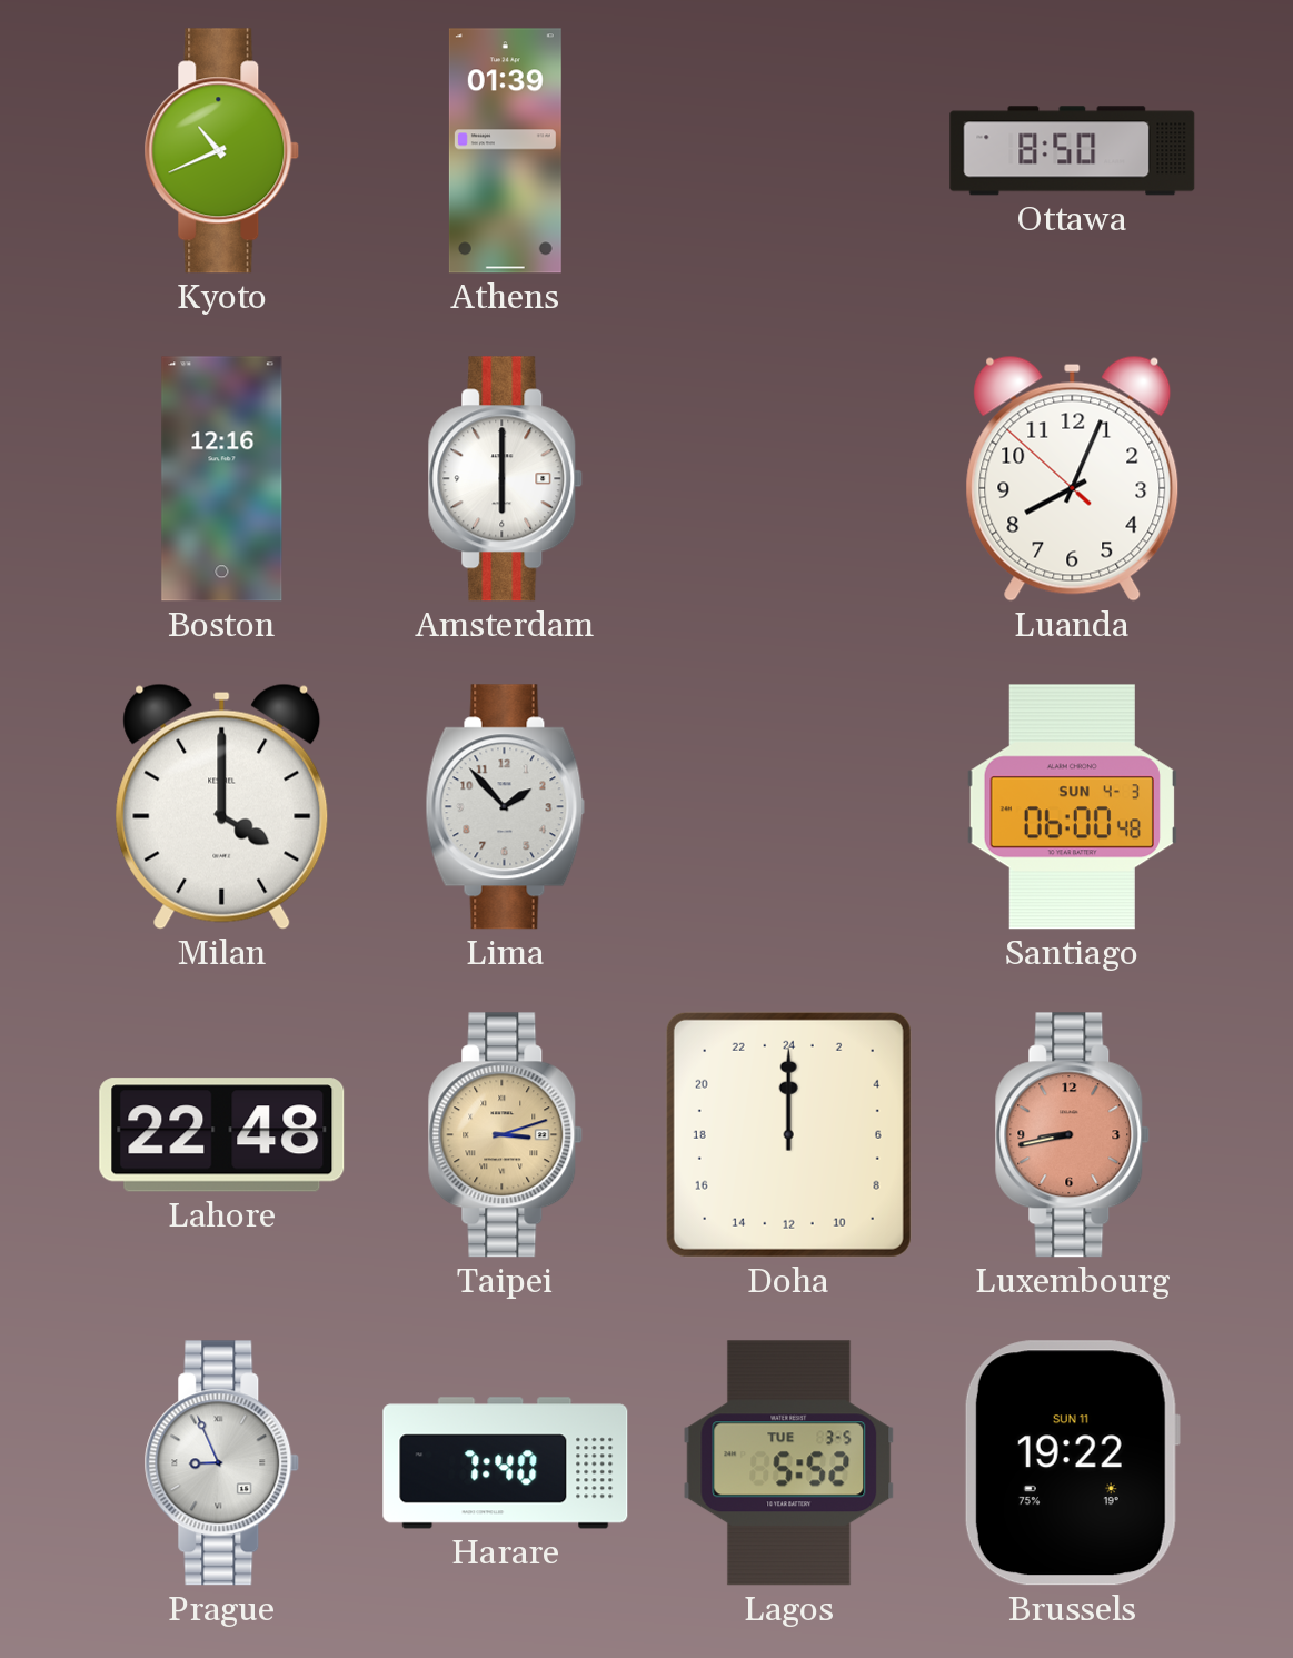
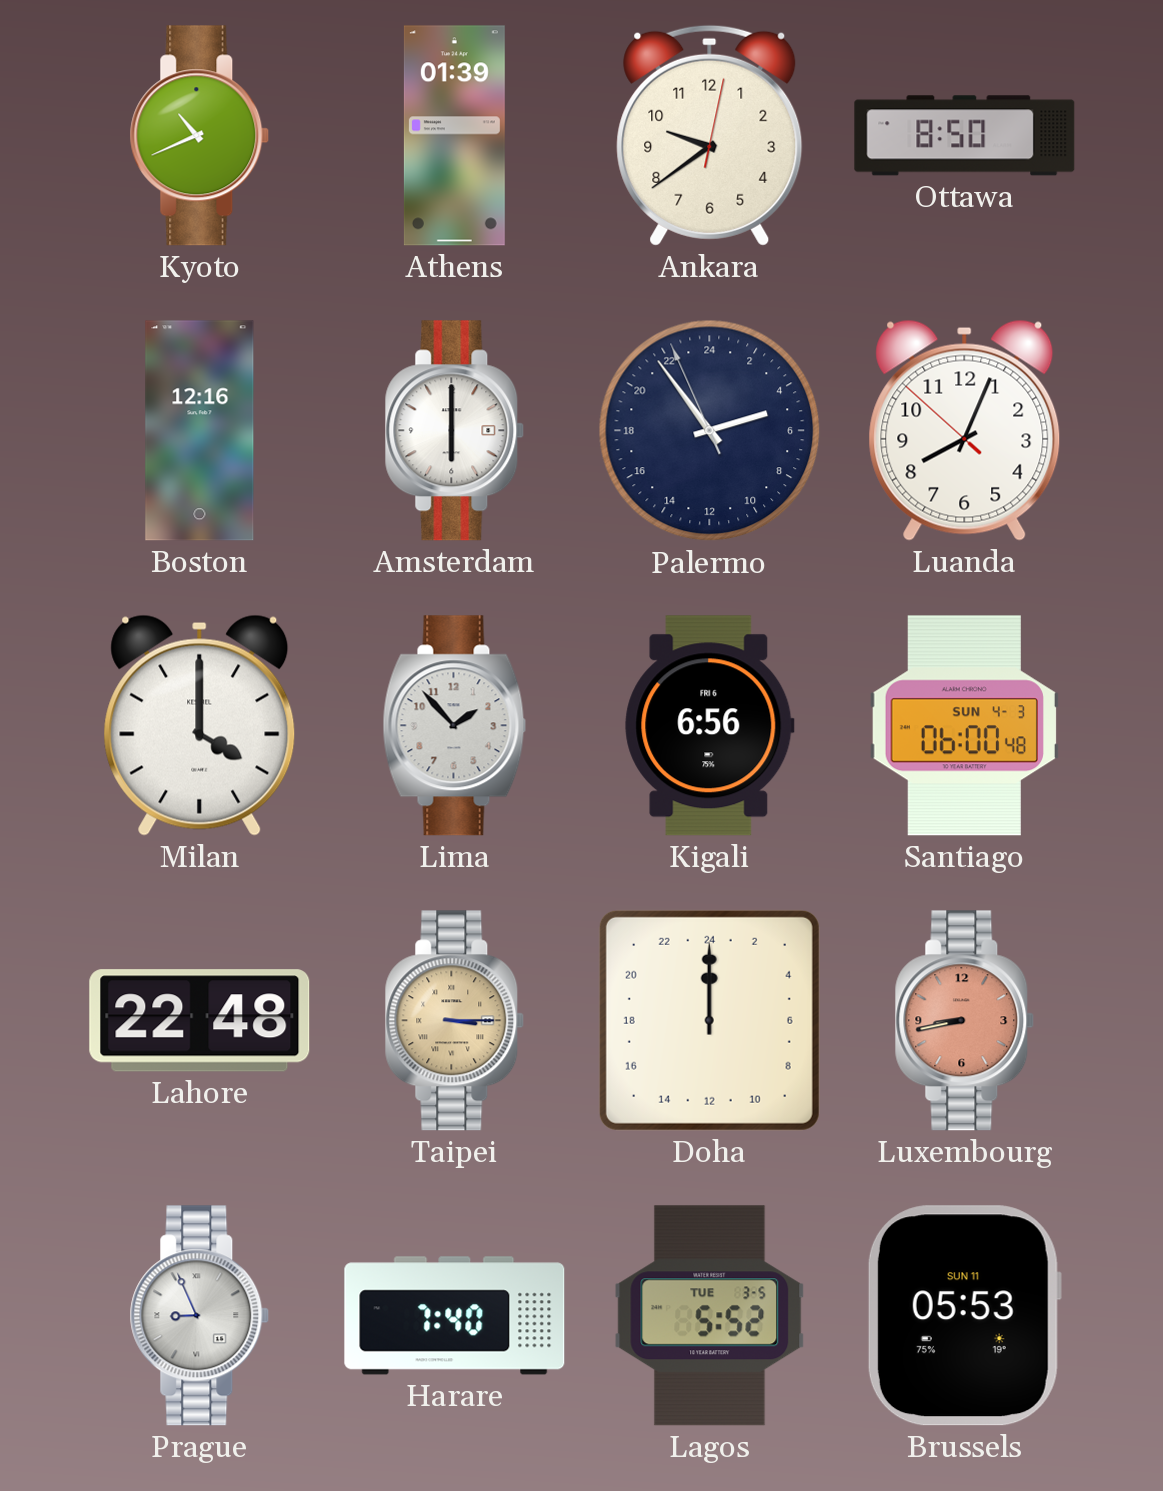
Ankara: none -> 9:39
Palermo: none -> 4:53
Kigali: none -> 6:56
Taipei: 3:12 -> 3:15
Brussels: 19:22 -> 05:53
